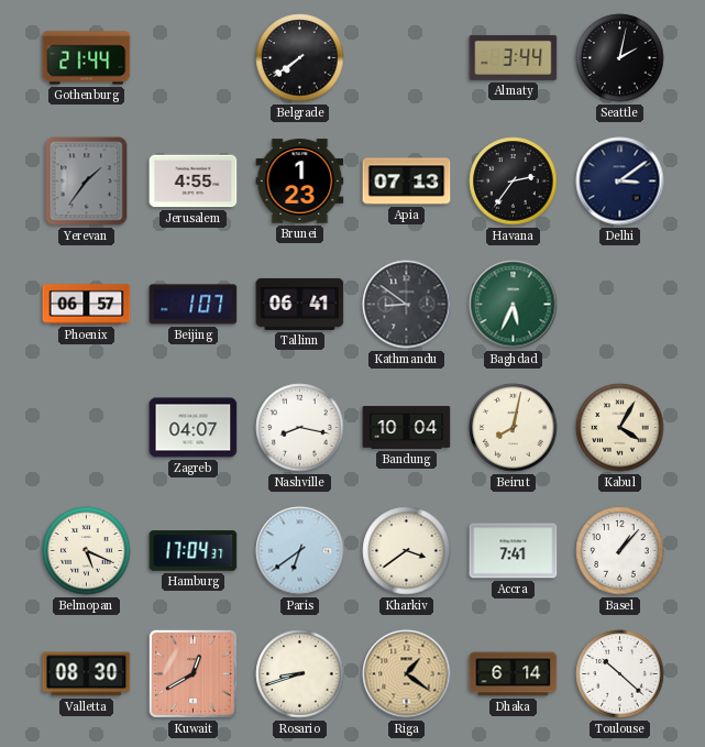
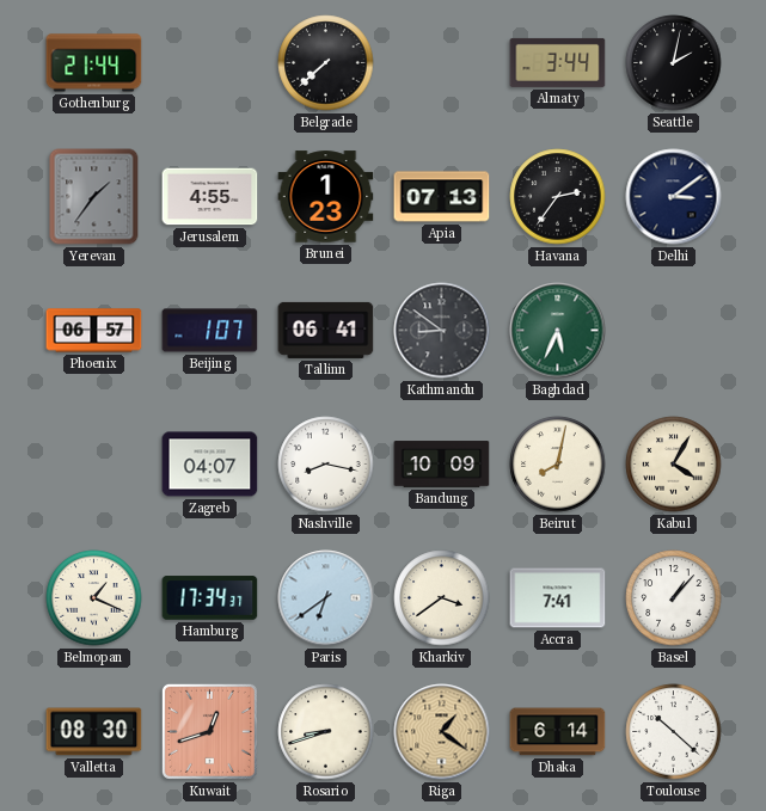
Belgrade: 7:39 -> 7:38
Bandung: 10:04 -> 10:09
Belmopan: 5:19 -> 1:19
Hamburg: 17:04 -> 17:34
Kuwait: 12:40 -> 12:42
